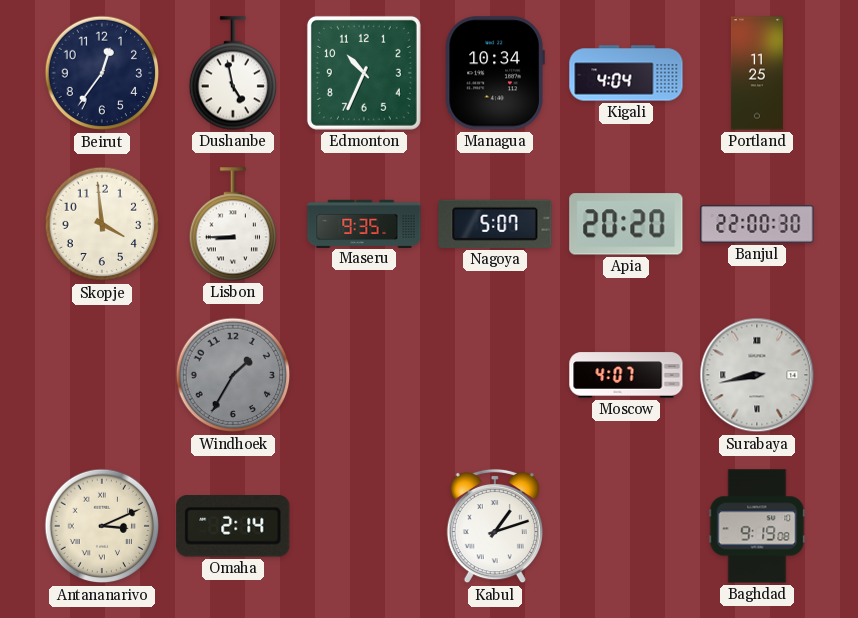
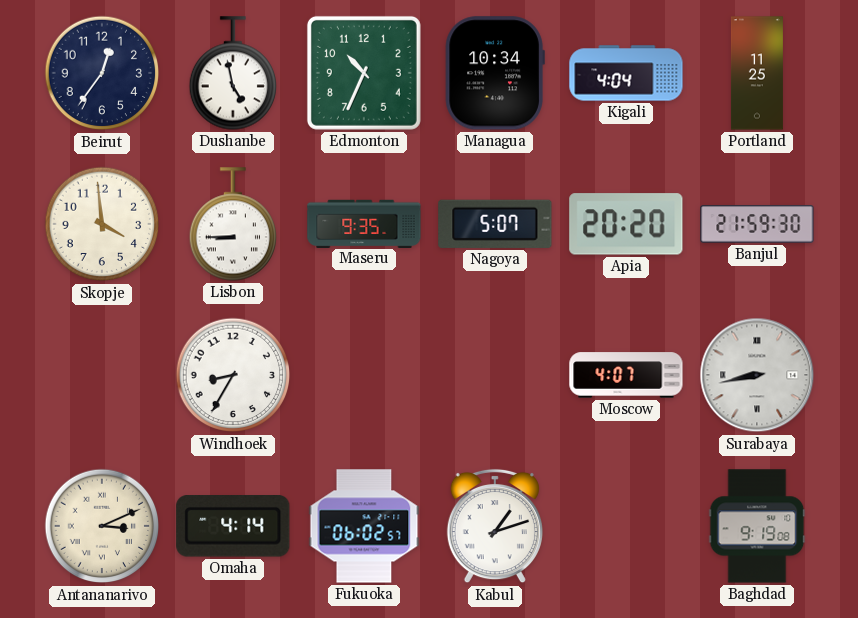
Banjul: 22:00 -> 21:59
Windhoek: 1:35 -> 8:35
Windhoek dial: grey -> white
Omaha: 2:14 -> 4:14
Fukuoka: none -> 06:02
